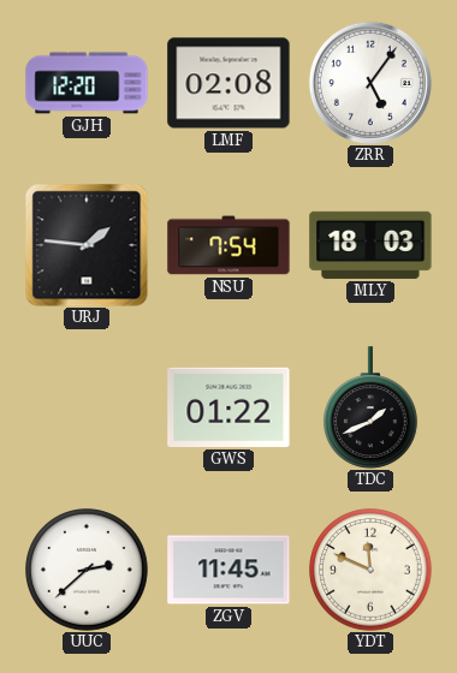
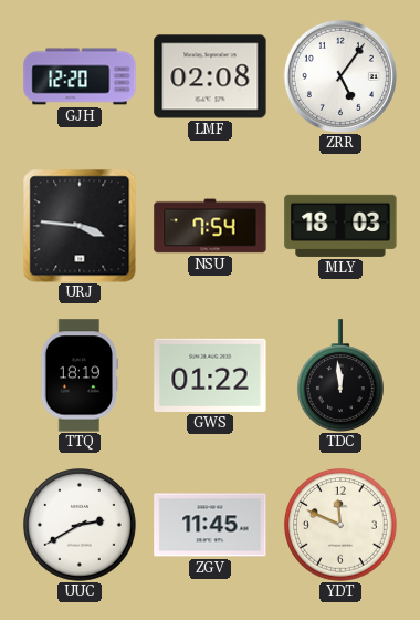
URJ: 1:46 -> 3:46
TTQ: none -> 18:19
TDC: 1:41 -> 11:59
UUC: 2:38 -> 2:40
